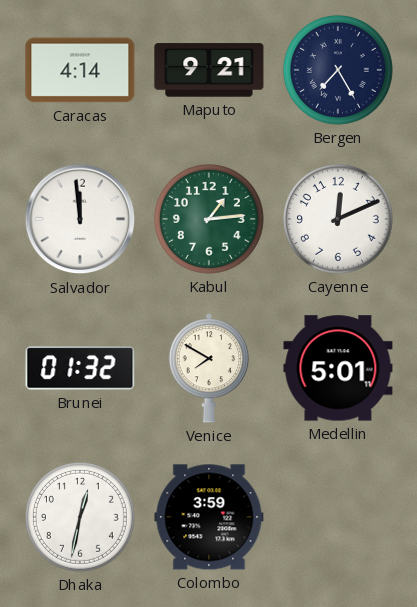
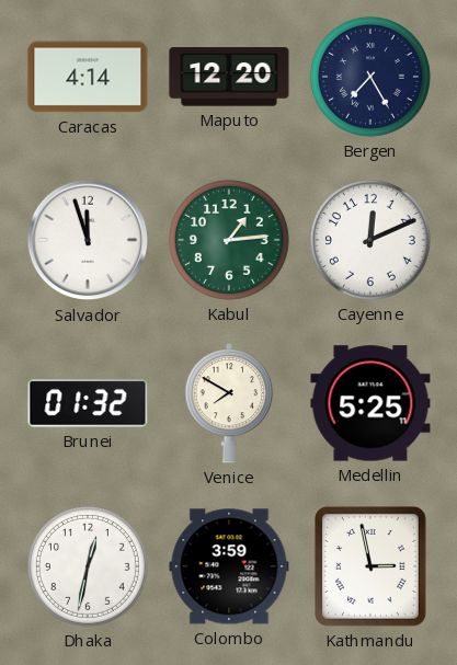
Maputo: 9:21 -> 12:20
Salvador: 11:59 -> 11:57
Medellin: 5:01 -> 5:25
Kathmandu: none -> 2:58
